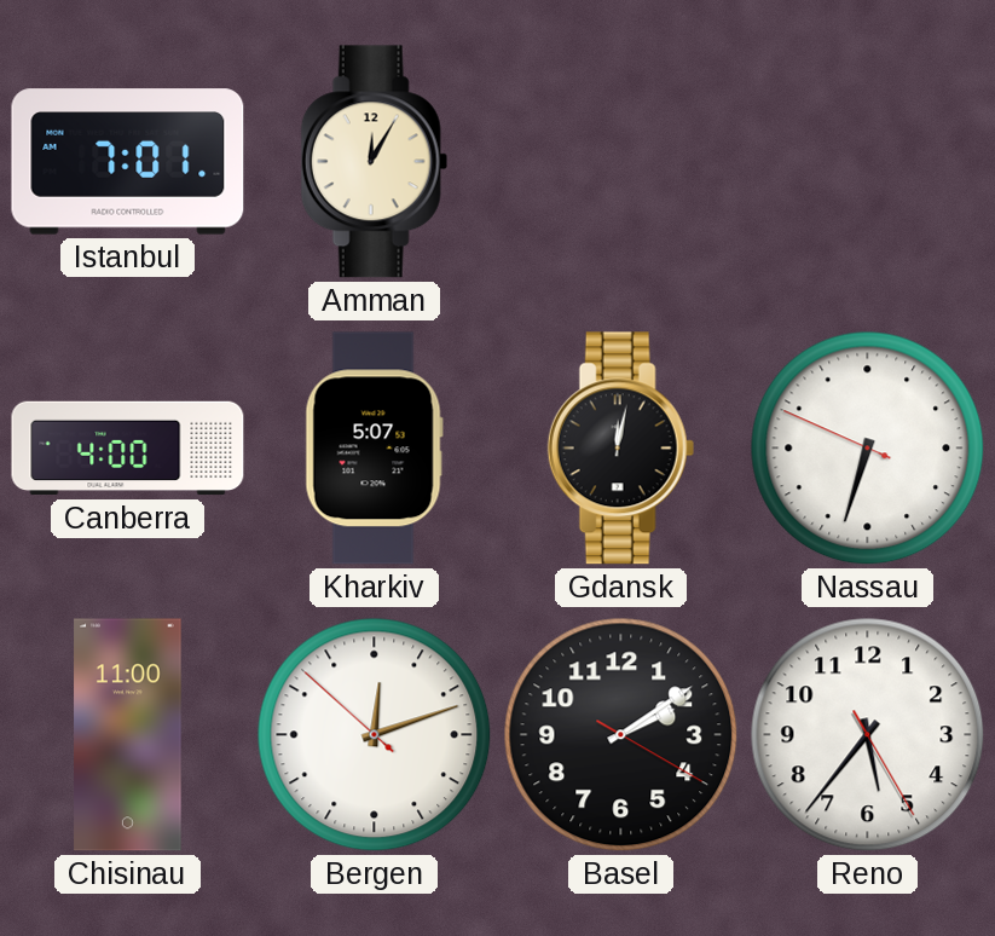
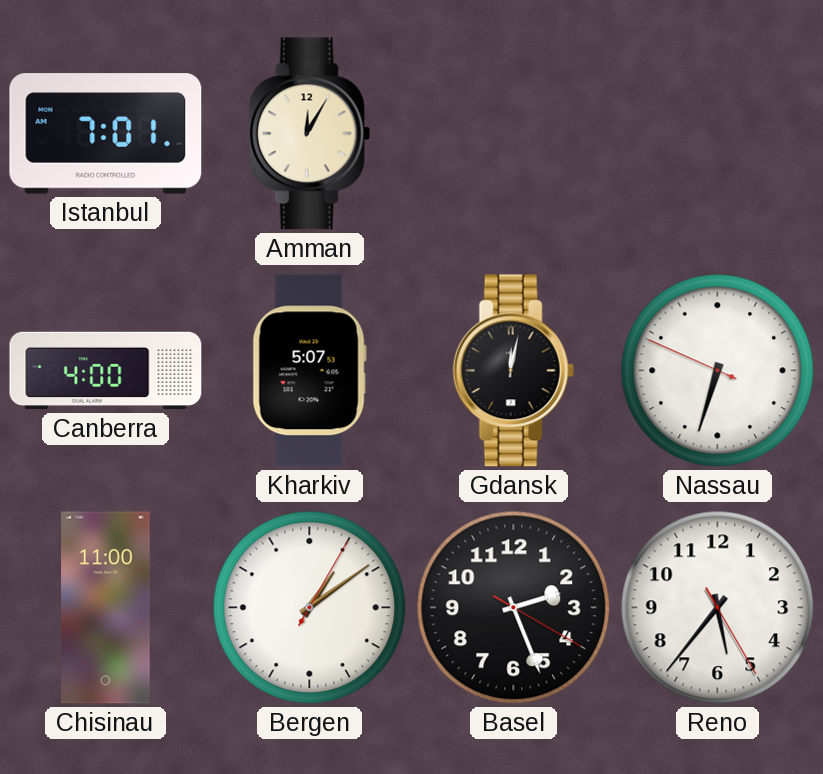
Bergen: 12:11 -> 1:09
Basel: 2:09 -> 2:26
